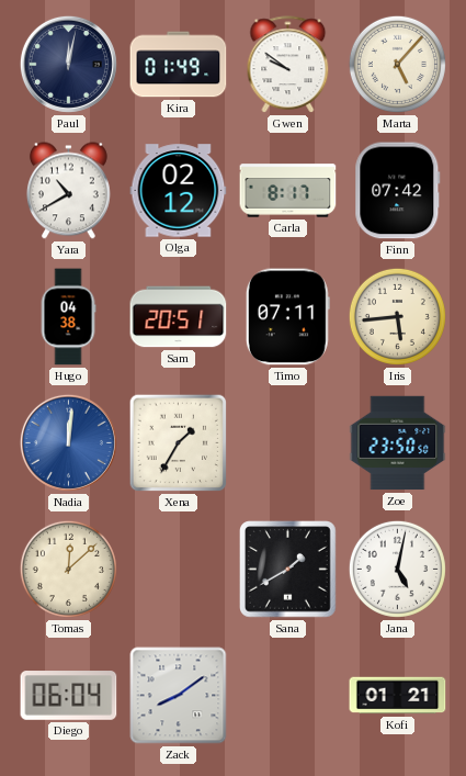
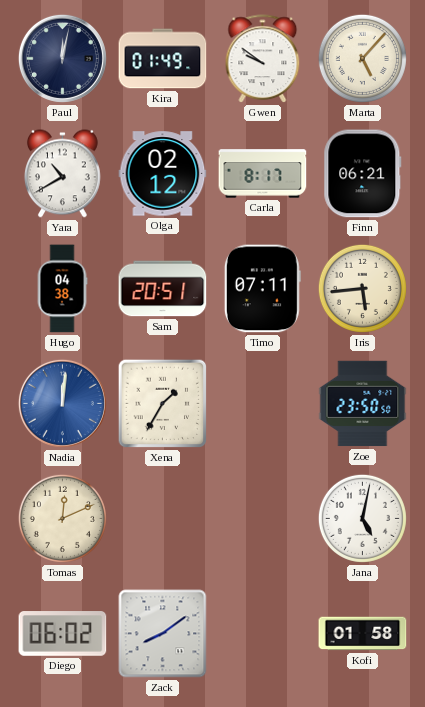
Finn: 07:42 -> 06:21
Tomas: 12:08 -> 12:11
Sana: 1:40 -> none
Diego: 06:04 -> 06:02
Kofi: 01:21 -> 01:58
